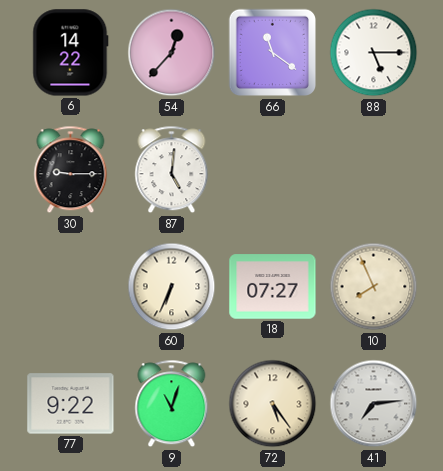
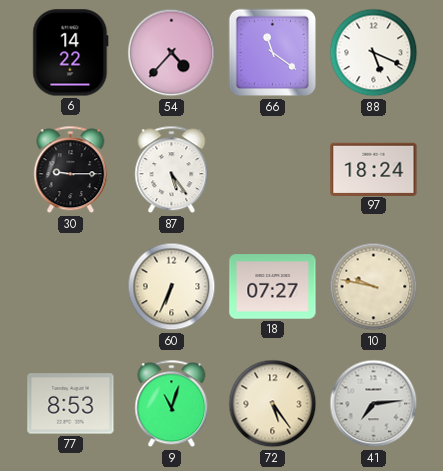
54: 12:37 -> 4:37
88: 5:15 -> 5:19
87: 5:01 -> 5:24
97: none -> 18:24
10: 7:56 -> 9:47
77: 9:22 -> 8:53
